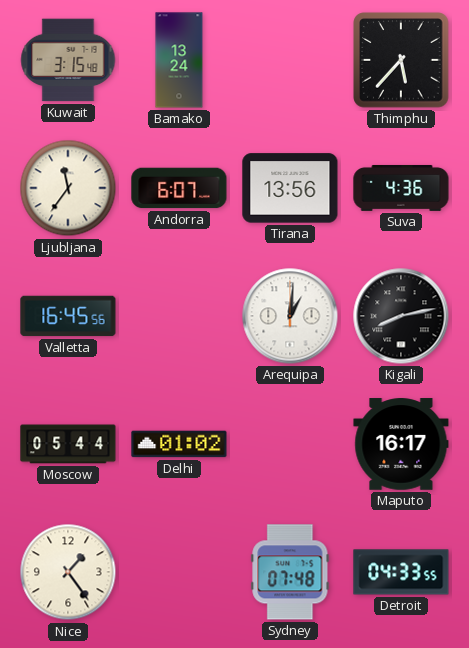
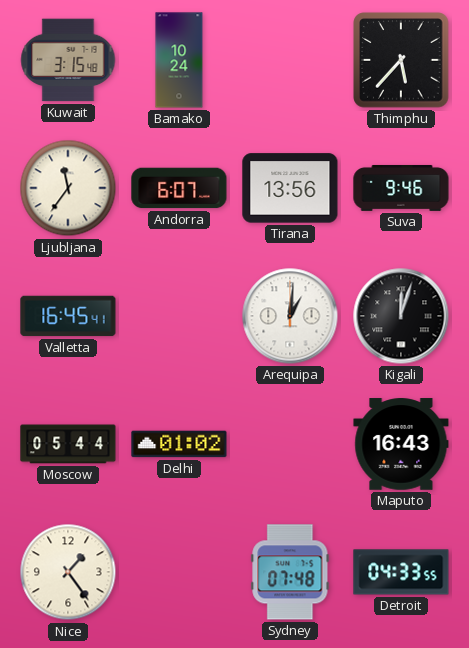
Bamako: 13:24 -> 10:24
Suva: 4:36 -> 9:46
Valletta: 16:45:56 -> 16:45:41
Kigali: 8:13 -> 12:03
Maputo: 16:17 -> 16:43
